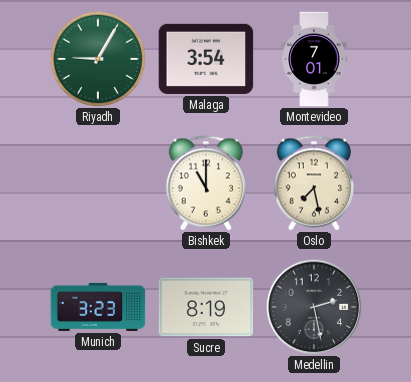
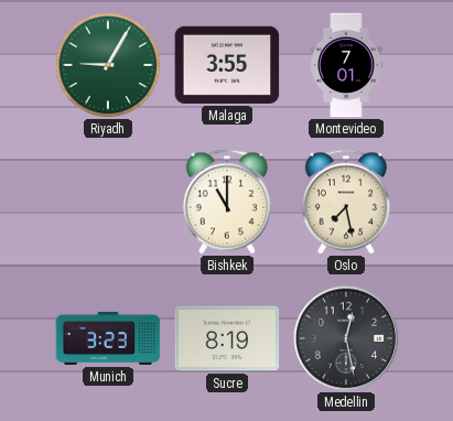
Malaga: 3:54 -> 3:55
Medellin: 2:28 -> 12:28
